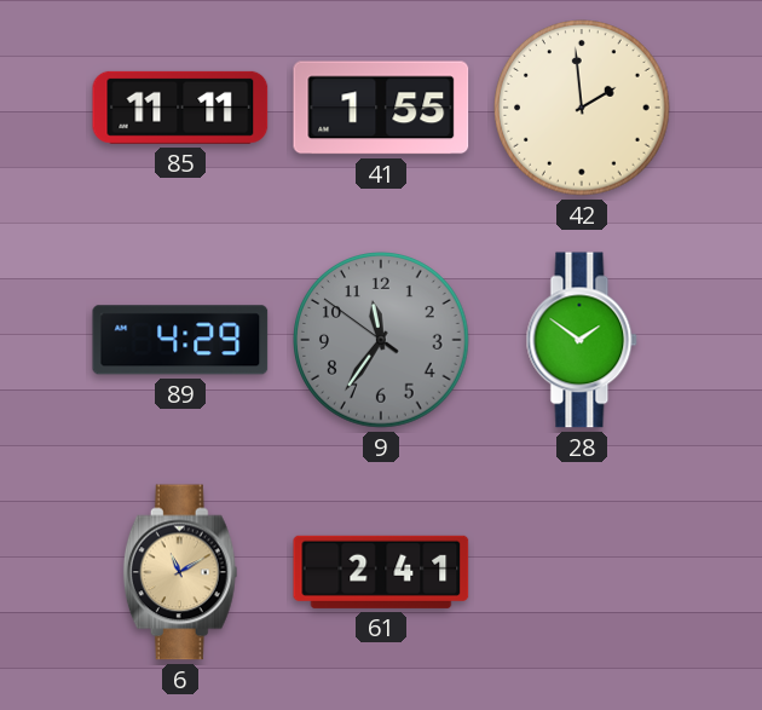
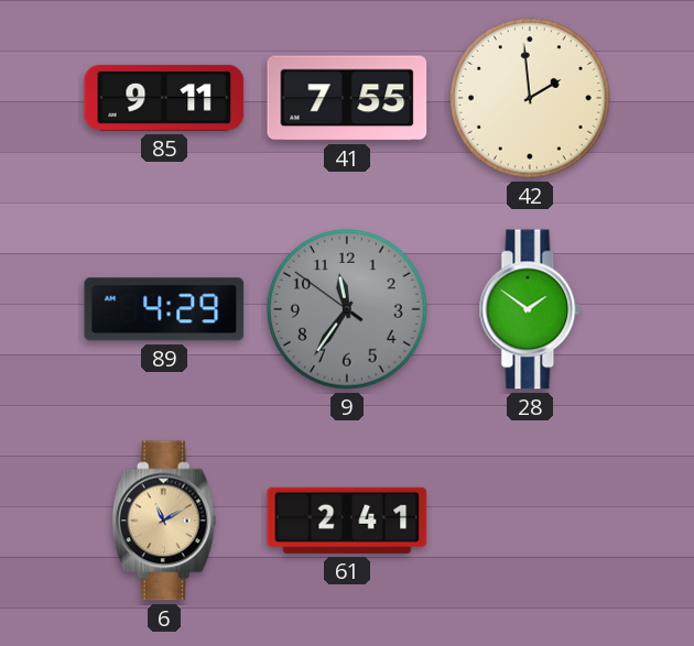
85: 11:11 -> 9:11
41: 1:55 -> 7:55
